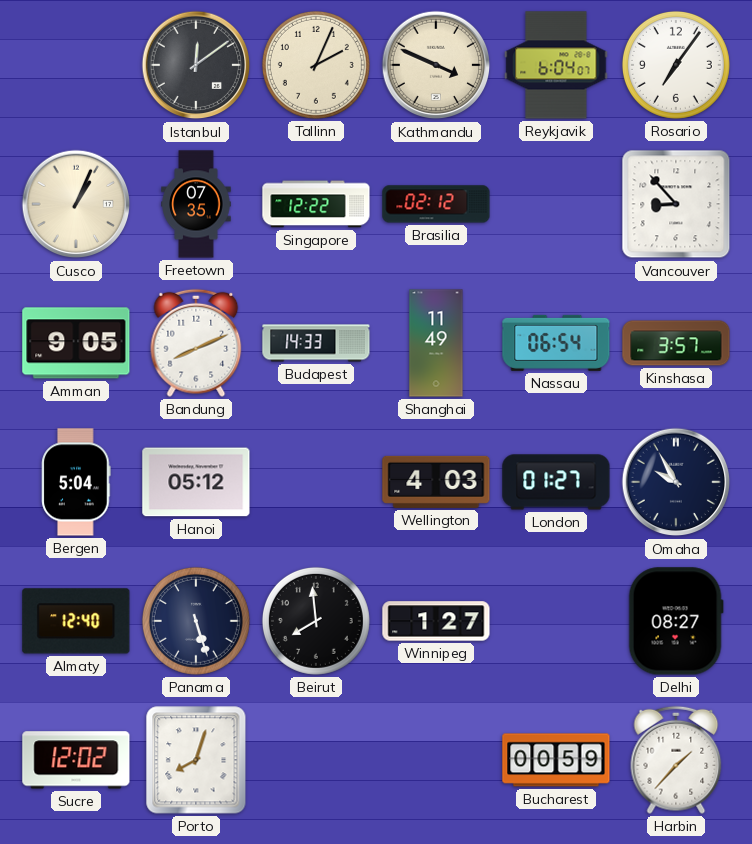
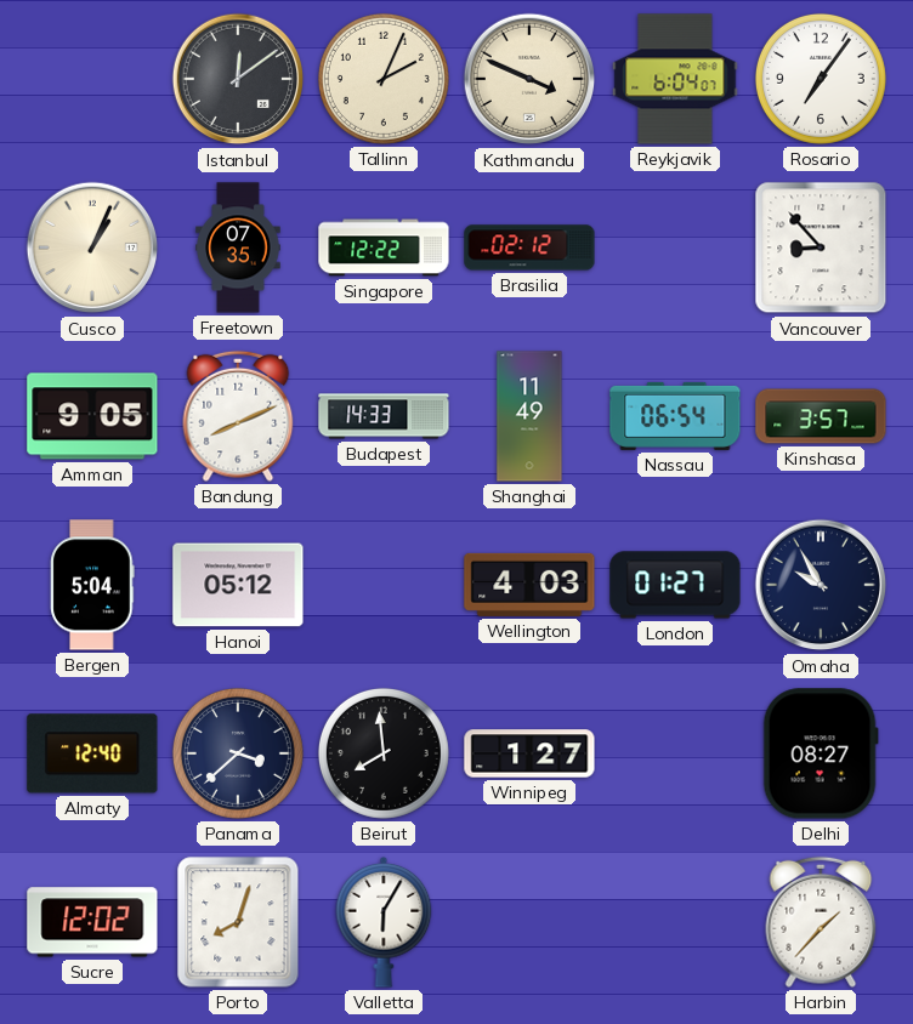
Panama: 5:27 -> 3:38
Valletta: none -> 6:05
Bucharest: 00:59 -> none
